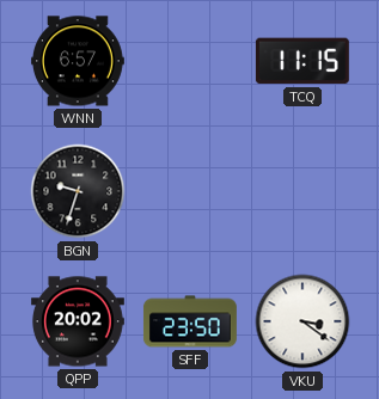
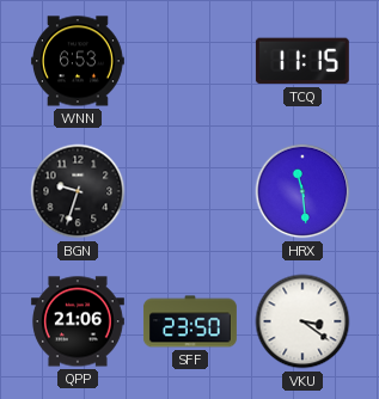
WNN: 6:57 -> 6:53
HRX: none -> 11:29
QPP: 20:02 -> 21:06
